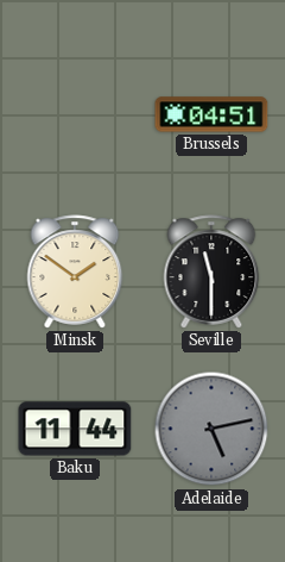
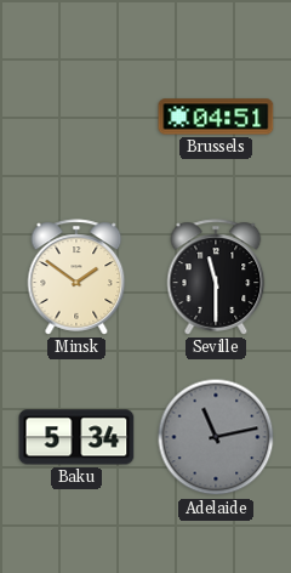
Baku: 11:44 -> 5:34
Adelaide: 5:13 -> 11:13
